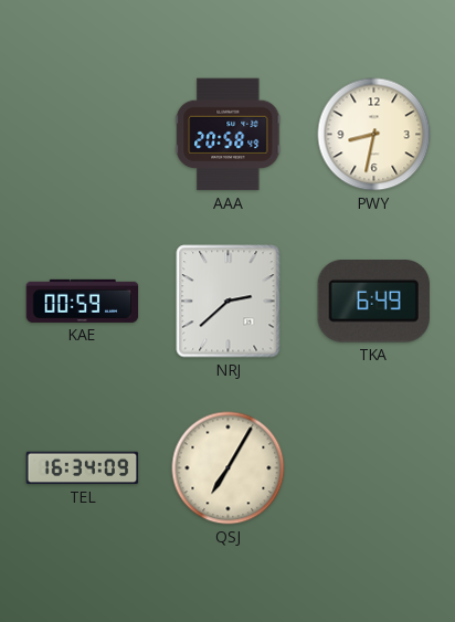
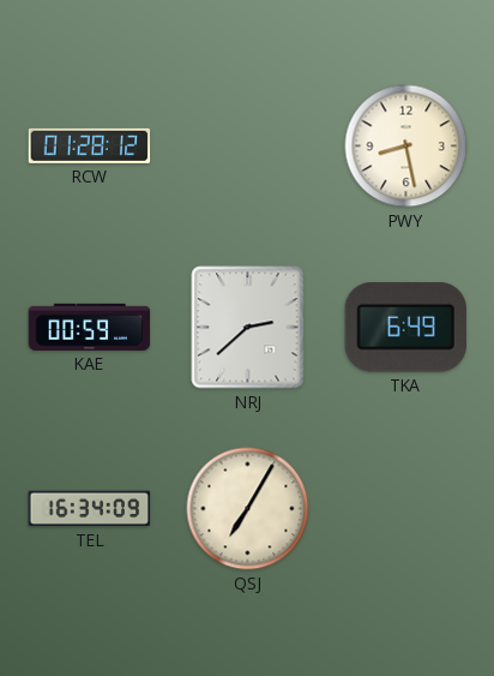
RCW: none -> 01:28
AAA: 20:58 -> none
PWY: 8:32 -> 8:28
